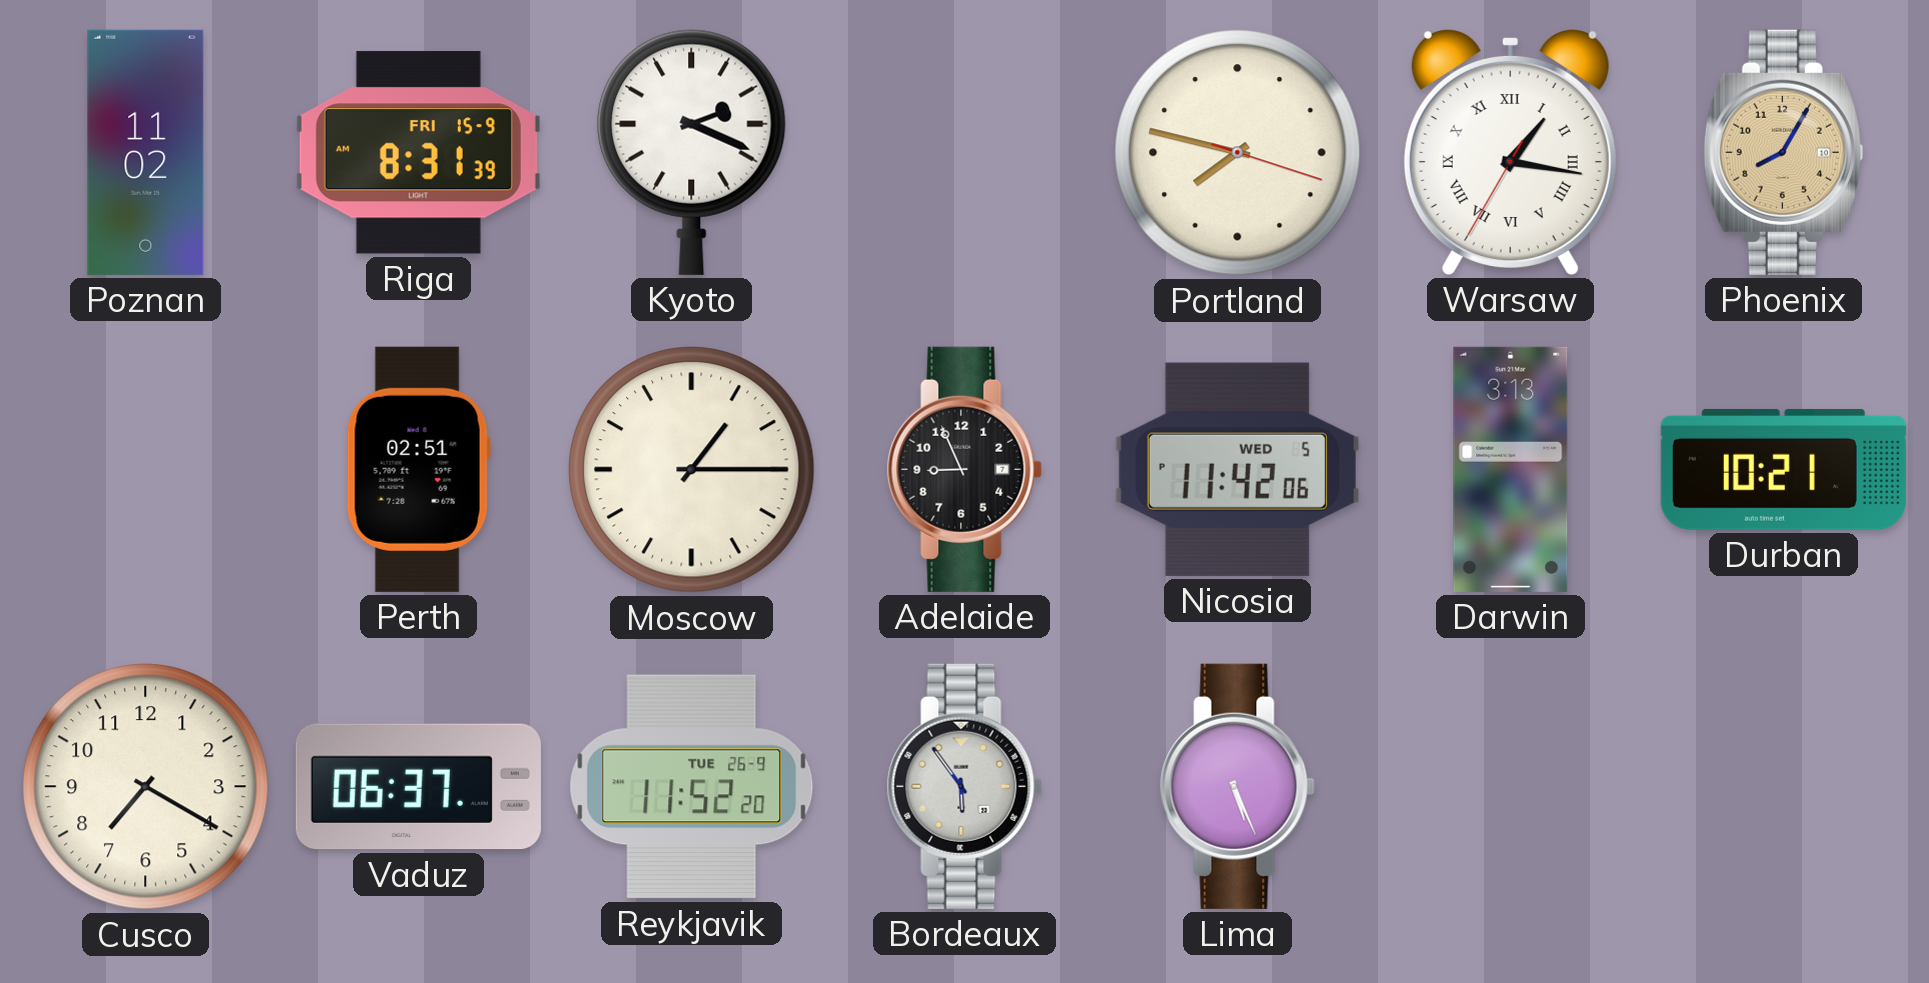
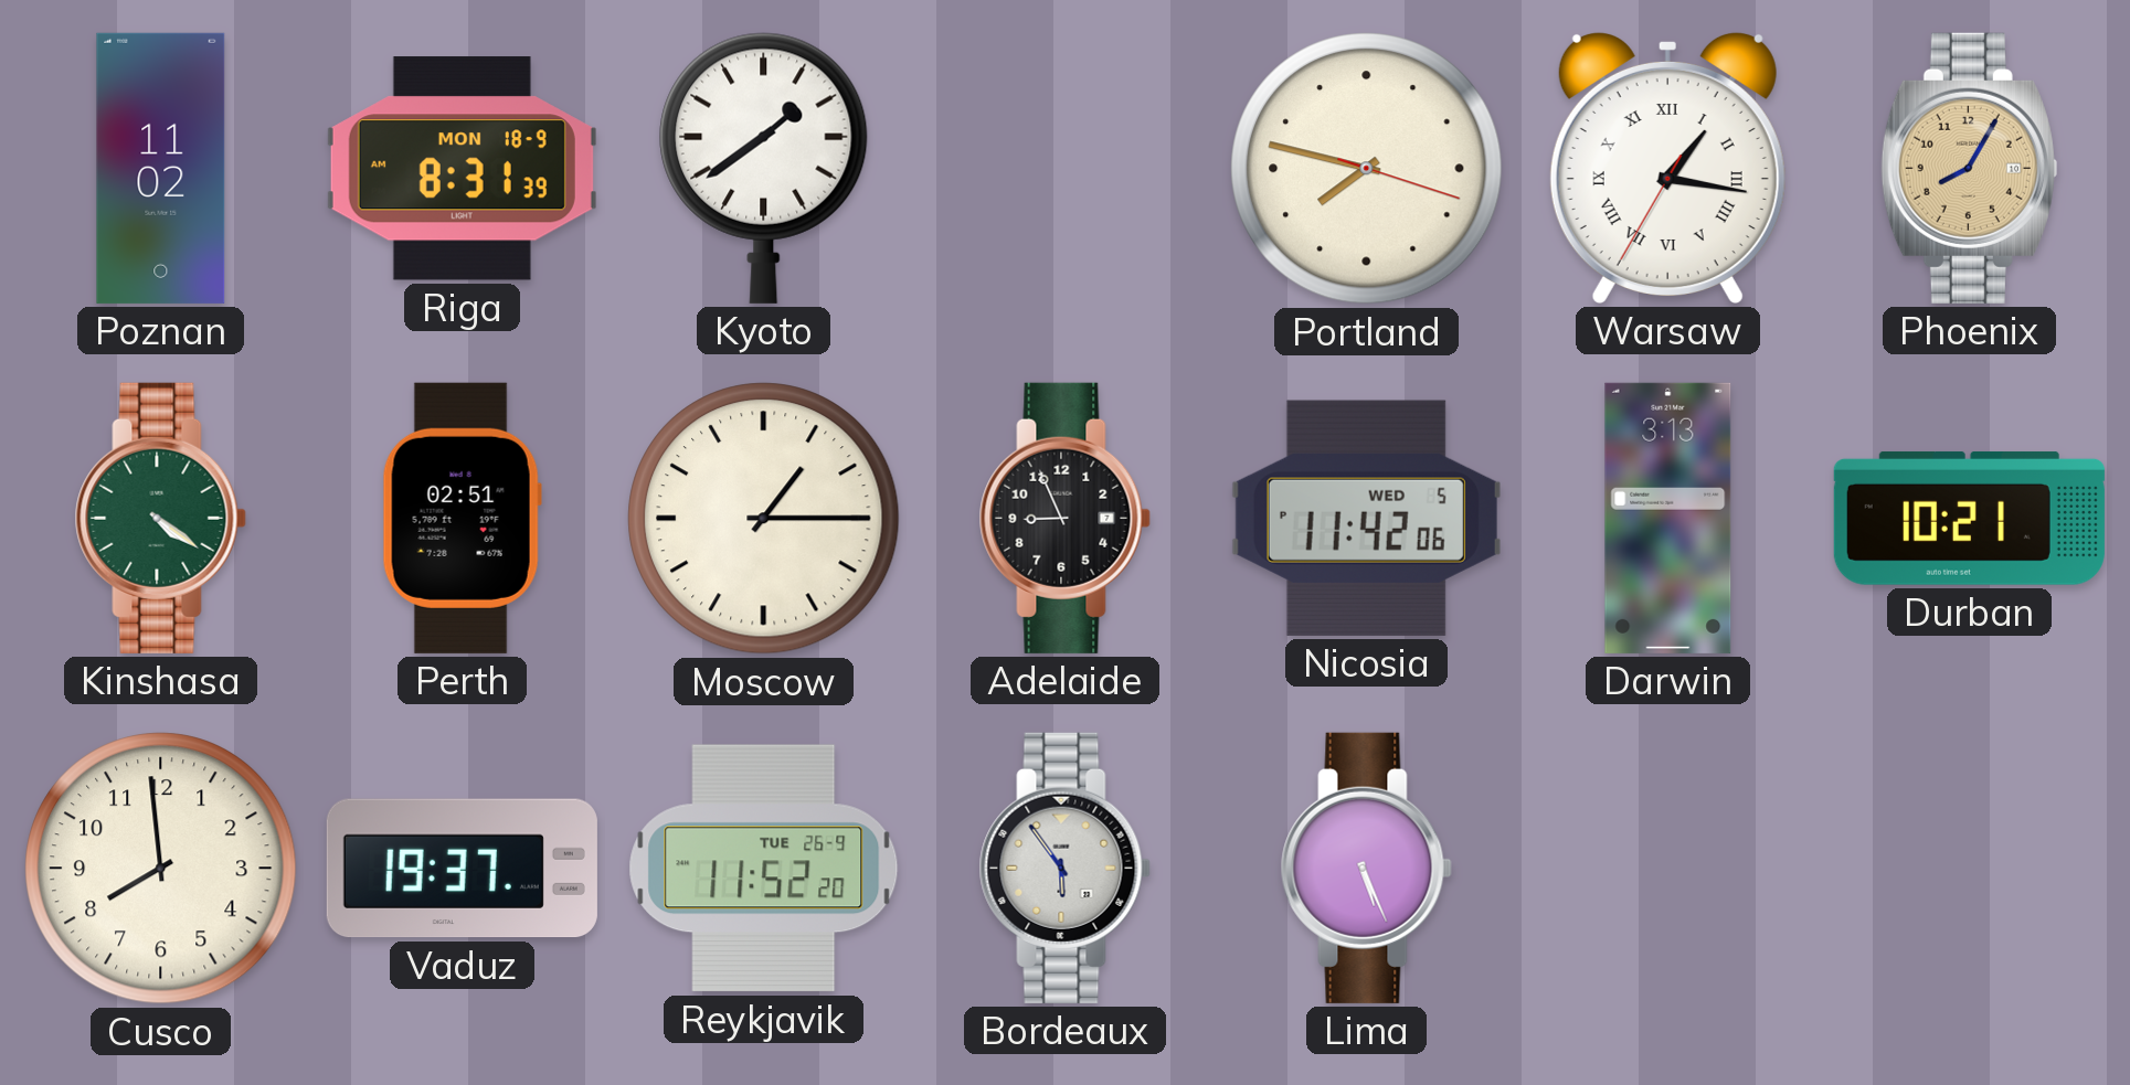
Riga date: FRI 15-9 -> MON 18-9
Kyoto: 2:19 -> 1:39
Kinshasa: none -> 4:21
Cusco: 7:20 -> 7:59
Vaduz: 06:37 -> 19:37
